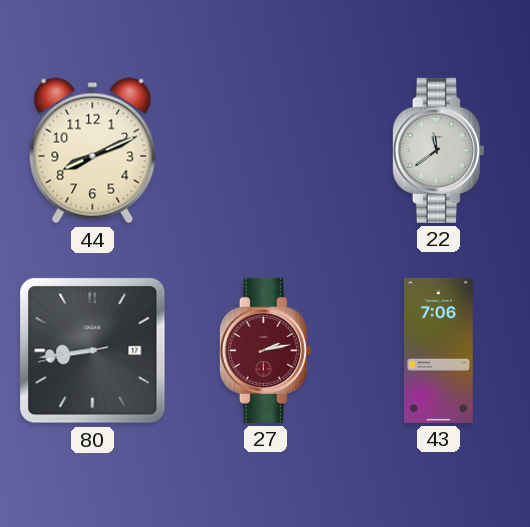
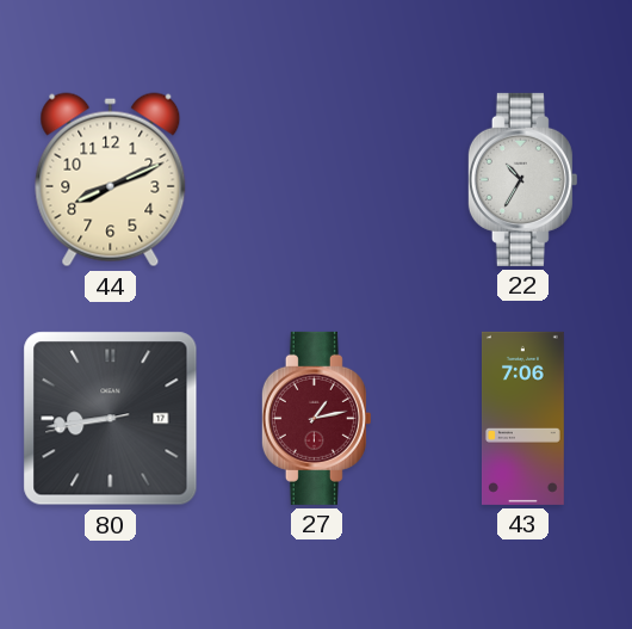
22: 11:39 -> 10:35
27: 2:13 -> 1:13
